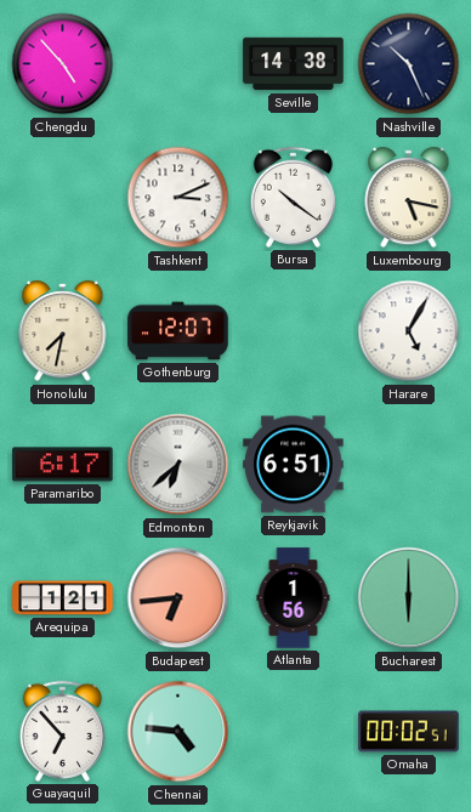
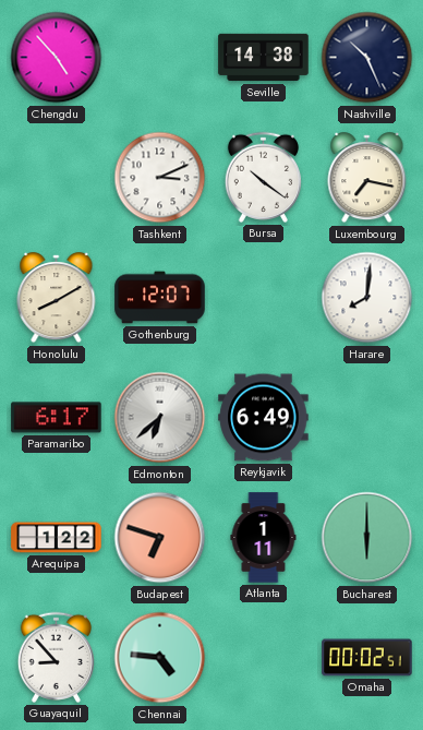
Luxembourg: 5:17 -> 7:17
Honolulu: 7:32 -> 8:10
Harare: 5:05 -> 8:01
Reykjavik: 6:51 -> 6:49
Arequipa: 1:21 -> 1:22
Budapest: 6:44 -> 6:48
Atlanta: 1:56 -> 1:11
Guayaquil: 6:53 -> 8:53
